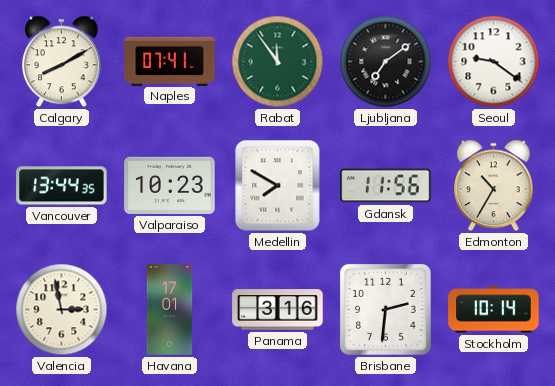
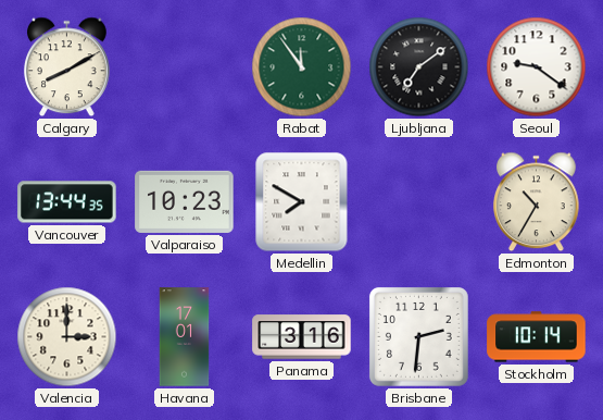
Naples: 07:41 -> none
Gdansk: 11:56 -> none
Valencia: 2:58 -> 3:00
